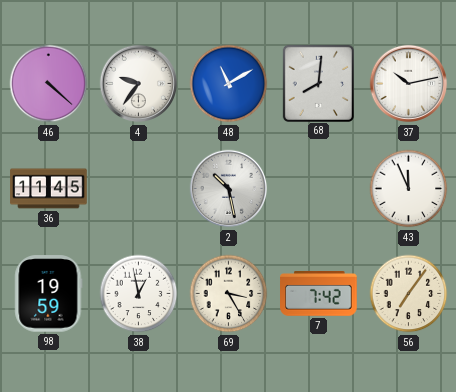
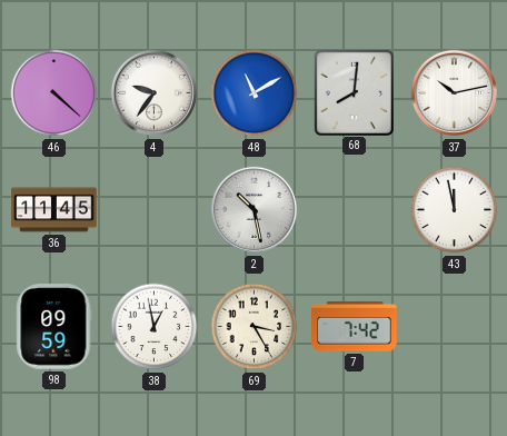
43: 11:56 -> 11:58
98: 19:59 -> 09:59
56: 7:06 -> none
